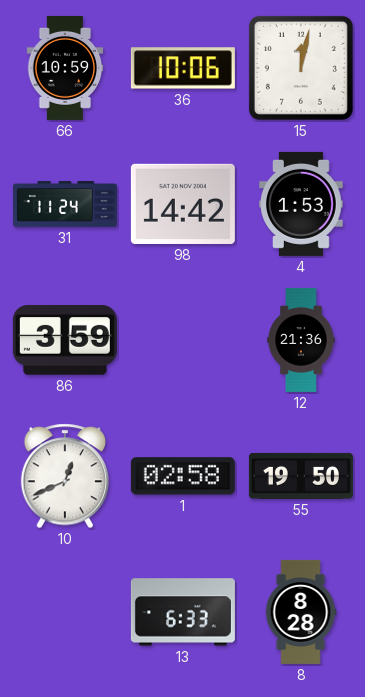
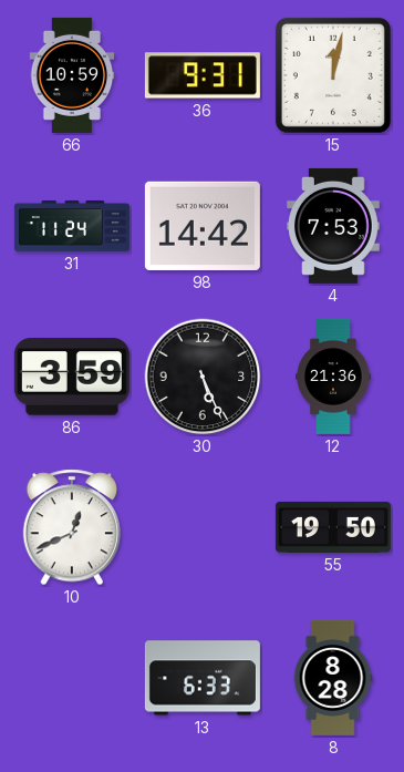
36: 10:06 -> 9:31
4: 1:53 -> 7:53
30: none -> 5:26
1: 02:58 -> none
